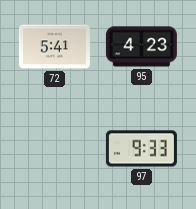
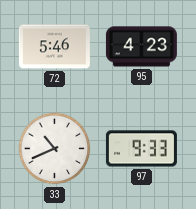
72: 5:41 -> 5:46
33: none -> 10:41
